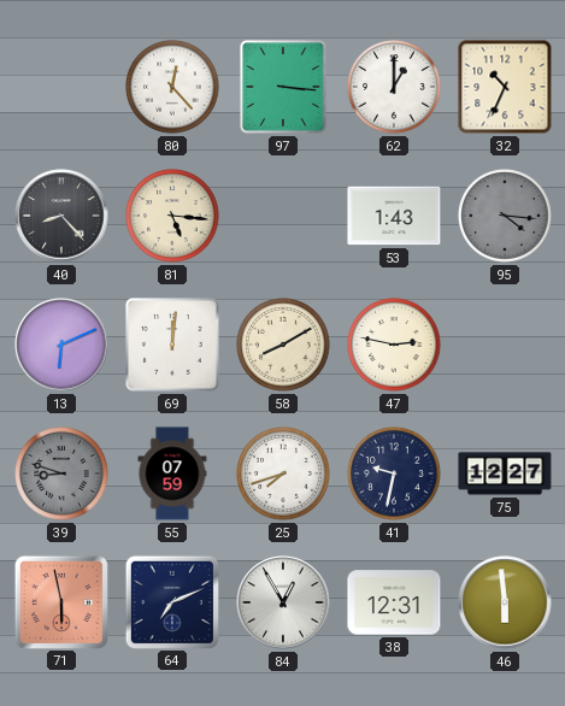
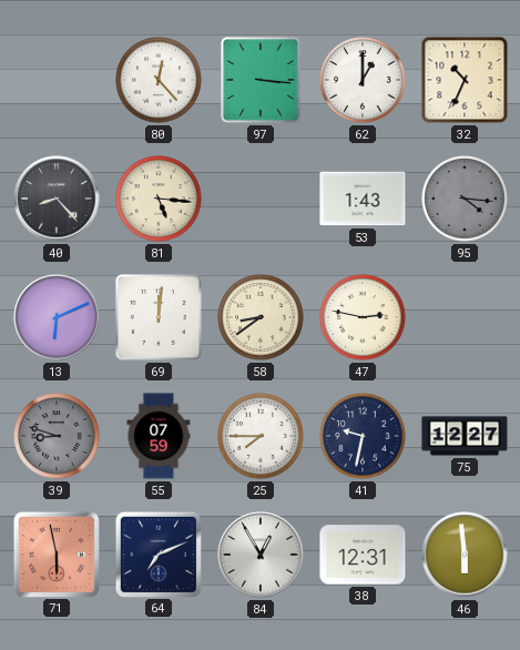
58: 8:10 -> 8:39
25: 7:42 -> 7:45
